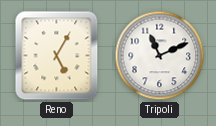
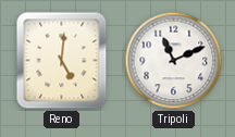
Reno: 5:05 -> 5:01
